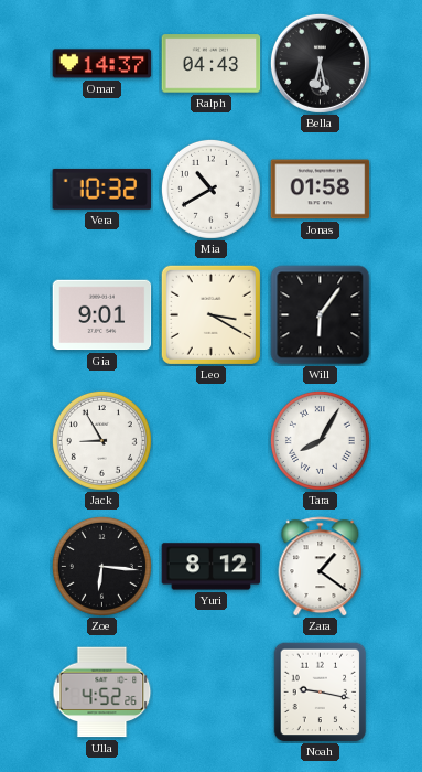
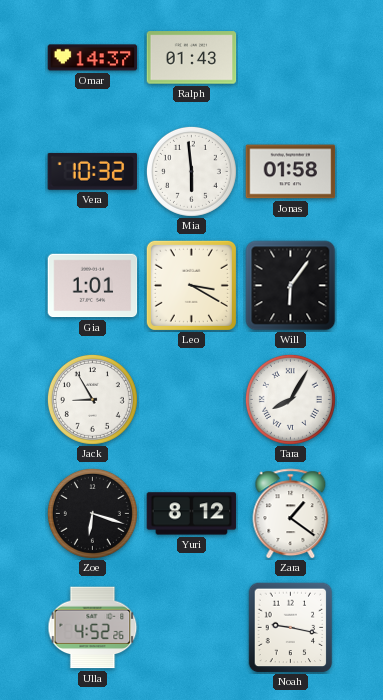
Ralph: 04:43 -> 01:43
Bella: 6:28 -> none
Mia: 10:40 -> 5:59
Gia: 9:01 -> 1:01
Zoe: 6:16 -> 6:18
